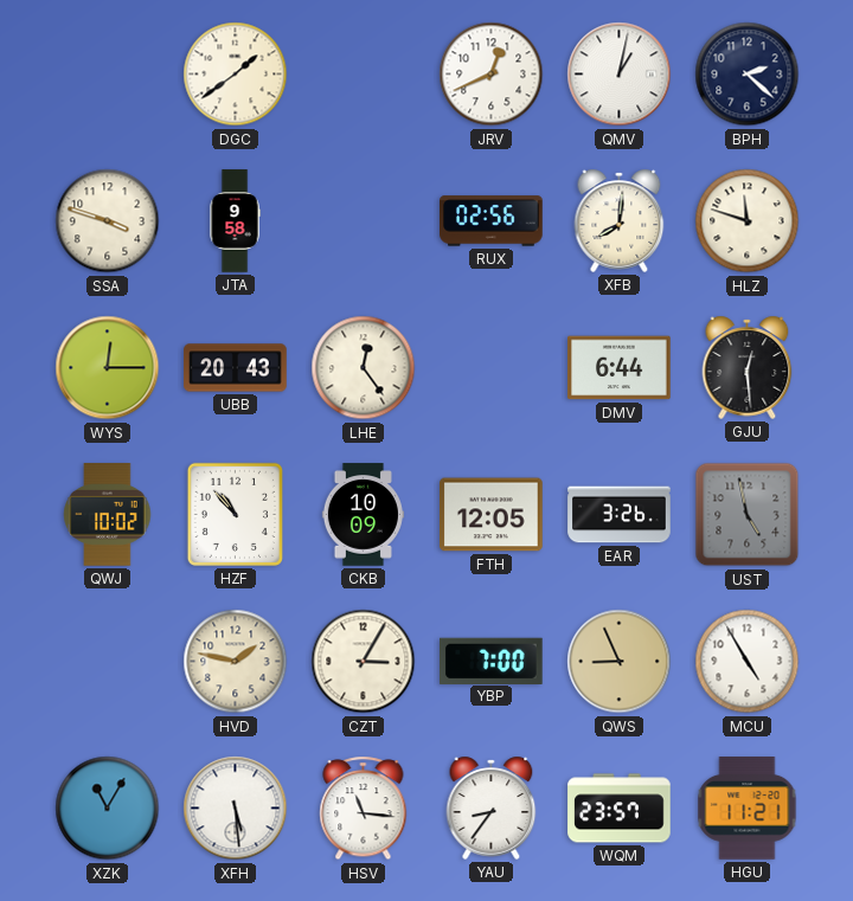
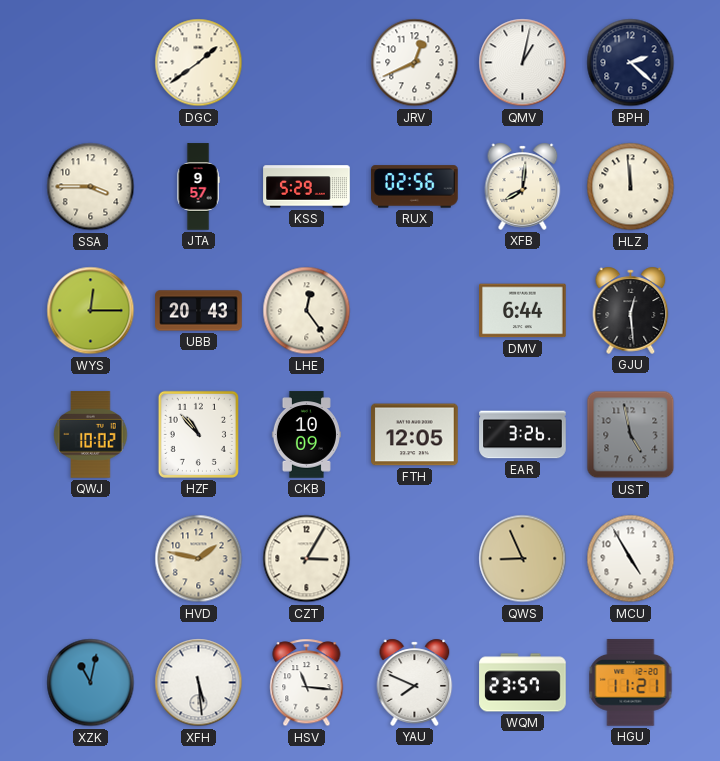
SSA: 3:48 -> 3:45
JTA: 9:58 -> 9:57
KSS: none -> 5:29
HLZ: 11:48 -> 11:59
YBP: 7:00 -> none
XZK: 11:05 -> 11:02
YAU: 8:36 -> 7:49
